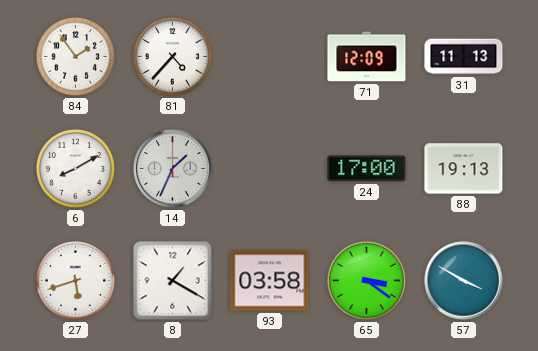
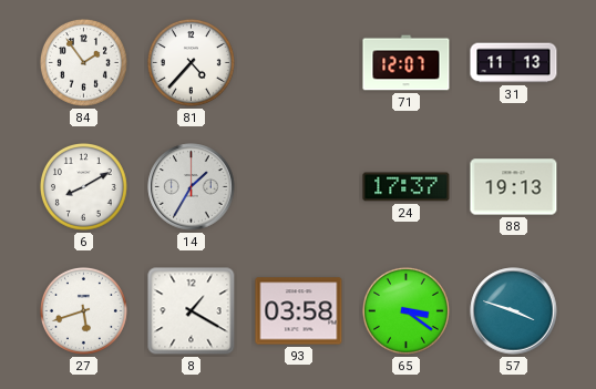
71: 12:09 -> 12:07
14: 1:34 -> 1:35
24: 17:00 -> 17:37
57: 3:50 -> 3:48
